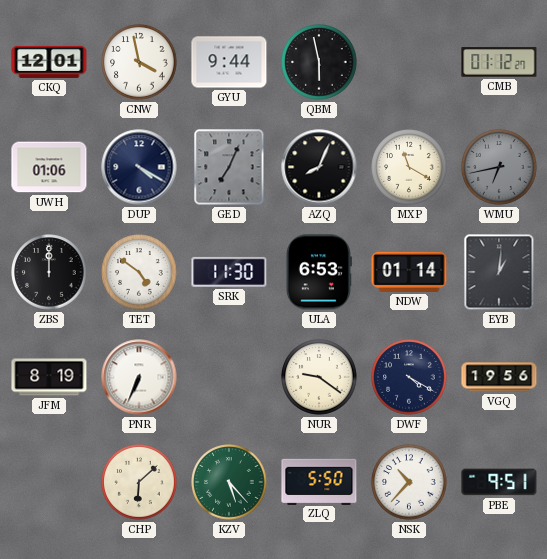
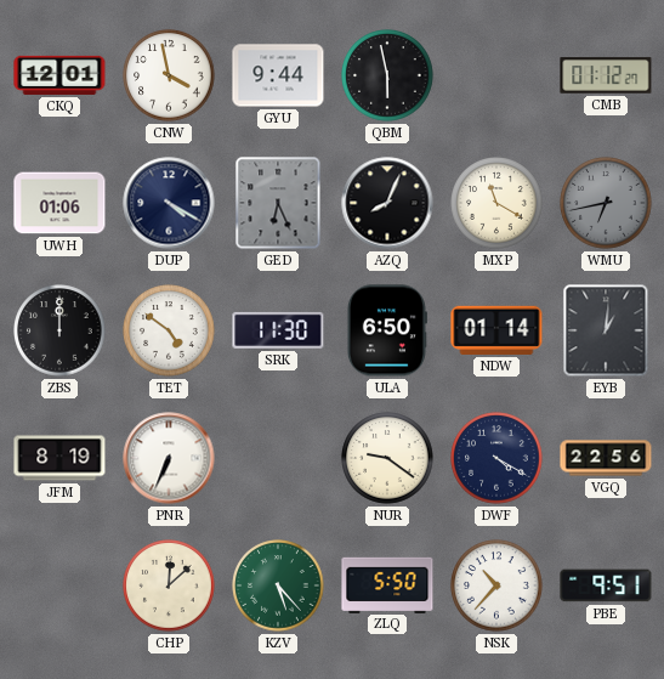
GED: 7:04 -> 6:26
ULA: 6:53 -> 6:50
VGQ: 19:56 -> 22:56
CHP: 6:08 -> 12:08
